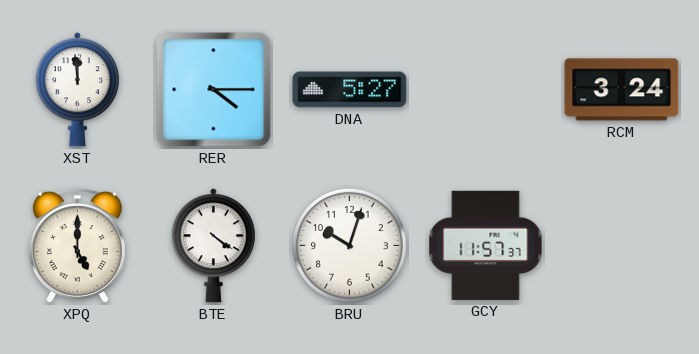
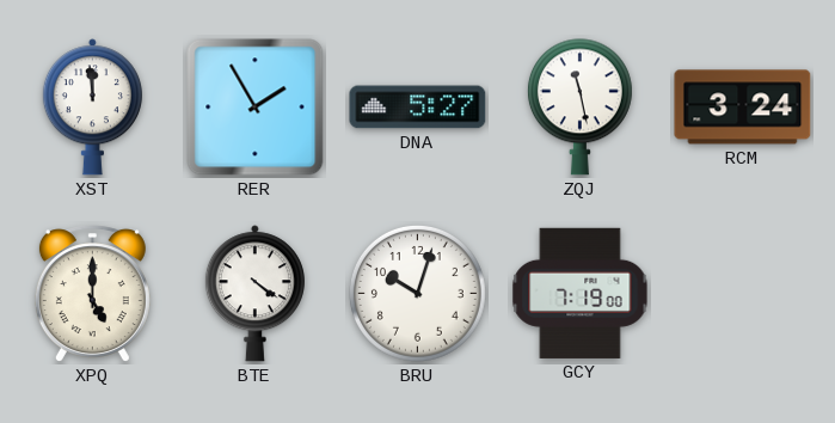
RER: 4:15 -> 1:55
ZQJ: none -> 11:28
GCY: 11:57 -> 7:19
